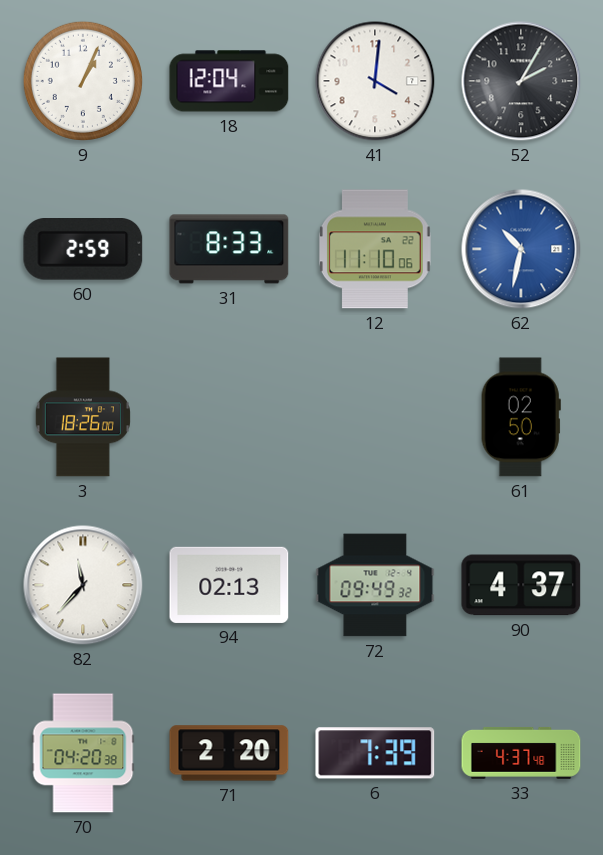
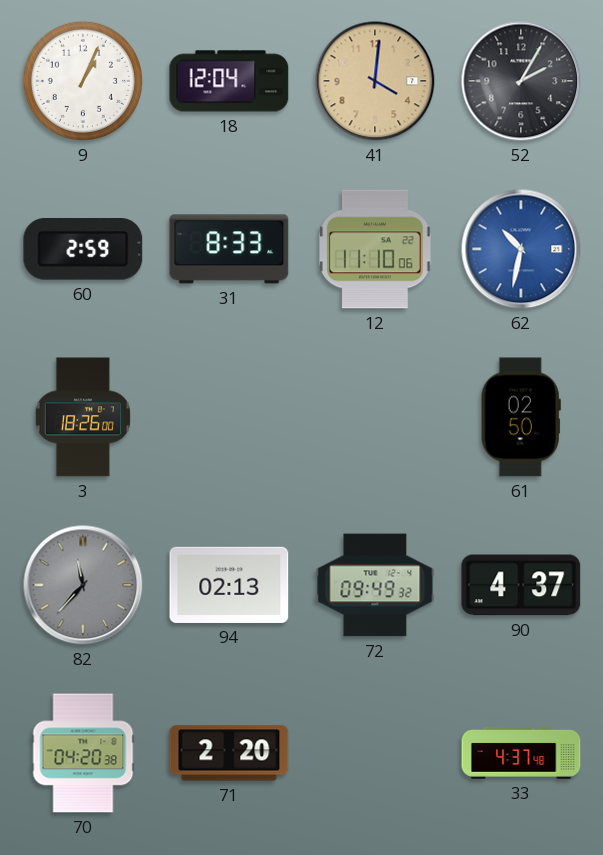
41 dial: white -> champagne
82 dial: white -> grey
6: 7:39 -> none
